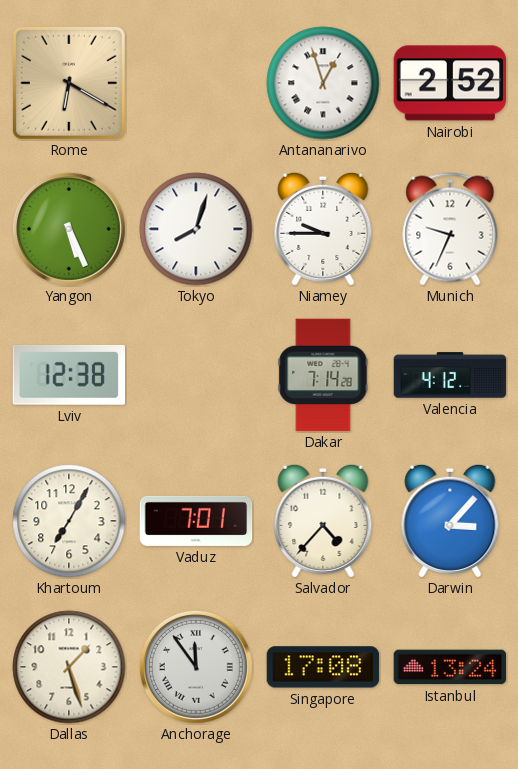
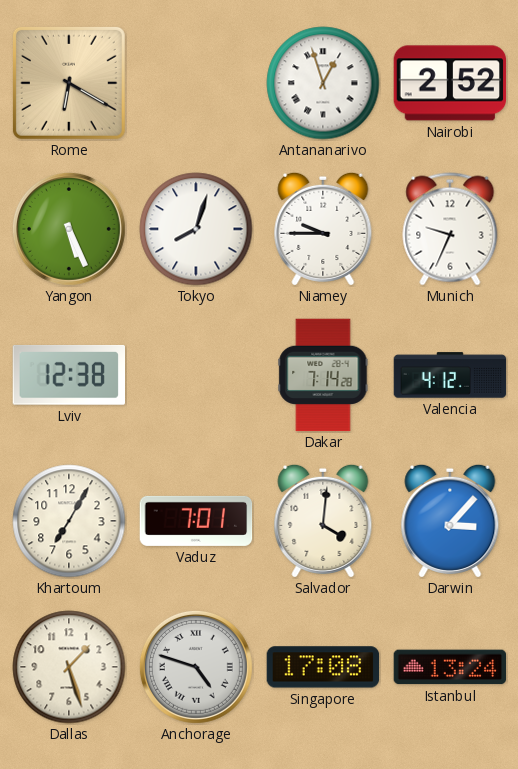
Salvador: 4:37 -> 4:01
Anchorage: 11:54 -> 4:48
